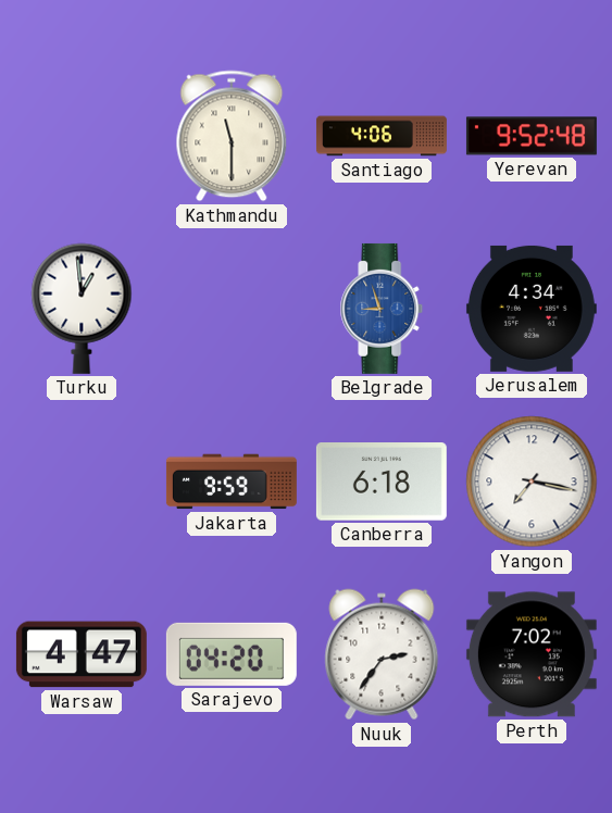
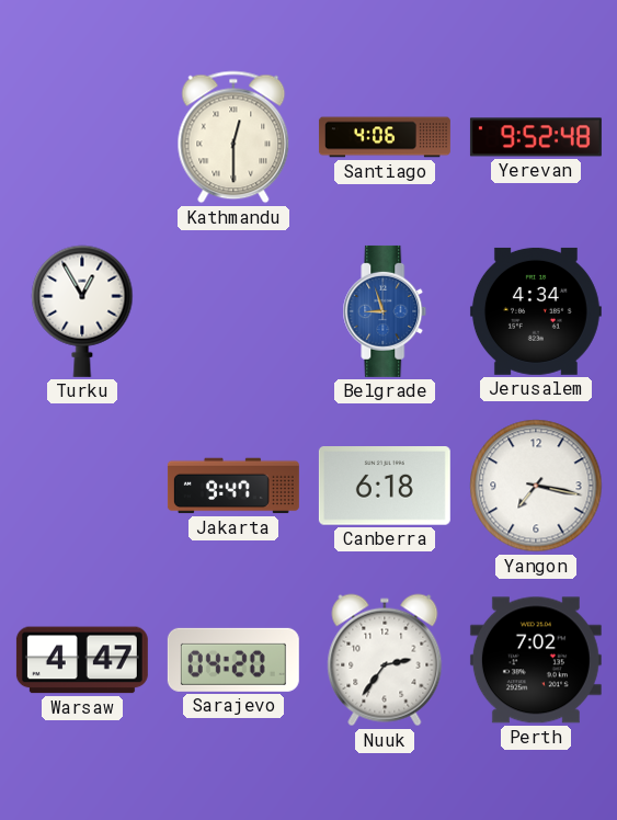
Kathmandu: 11:30 -> 12:30
Turku: 12:59 -> 12:55
Jakarta: 9:59 -> 9:47
